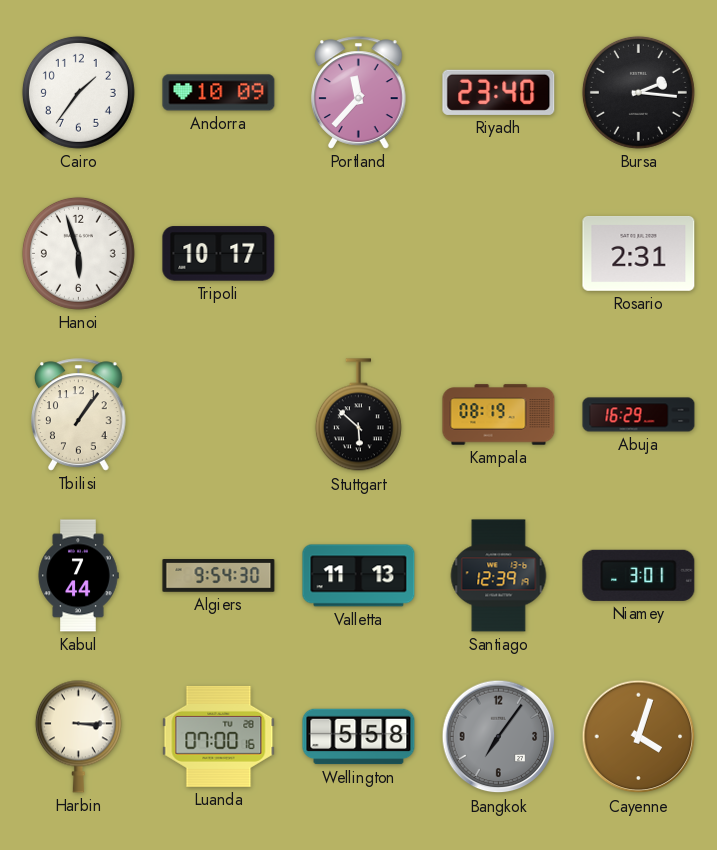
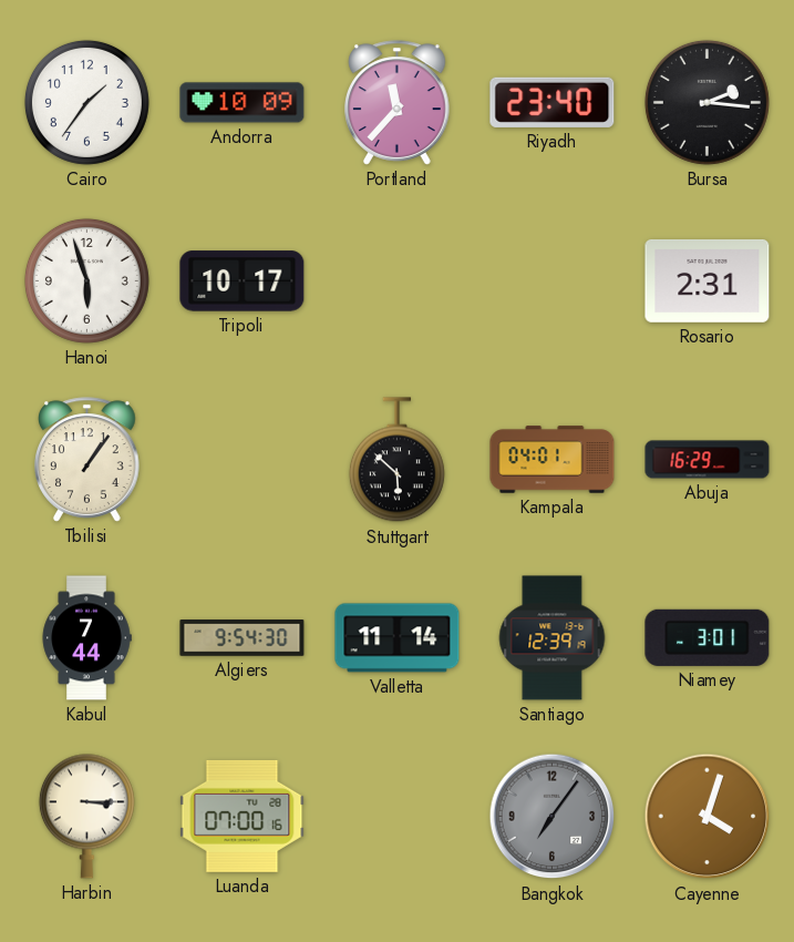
Kampala: 08:19 -> 04:01
Valletta: 11:13 -> 11:14
Wellington: 5:58 -> none
